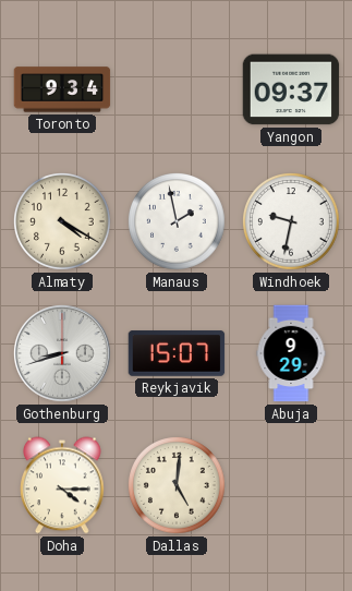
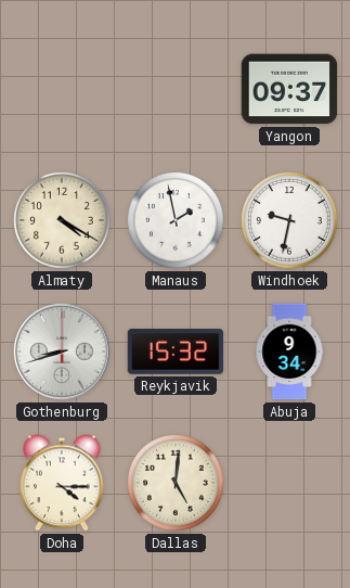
Toronto: 9:34 -> none
Reykjavik: 15:07 -> 15:32
Abuja: 9:29 -> 9:34
